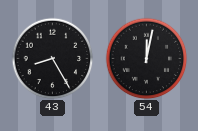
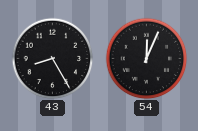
54: 12:02 -> 12:04
